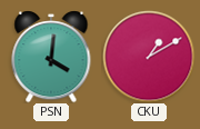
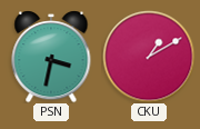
PSN: 4:01 -> 3:32
